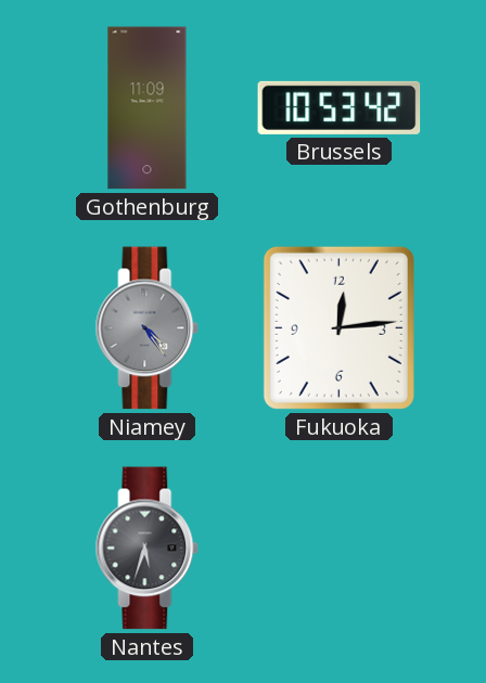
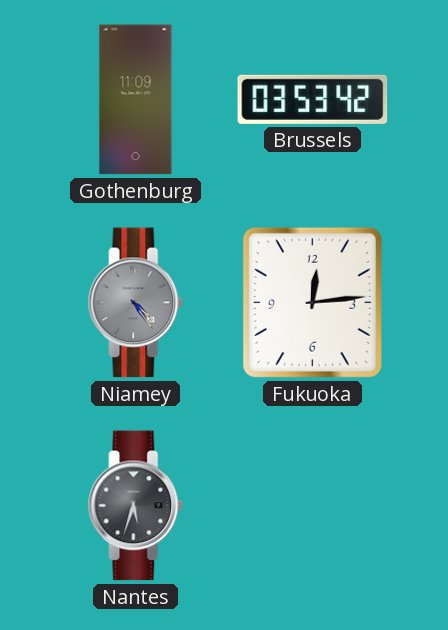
Brussels: 10:53 -> 03:53
